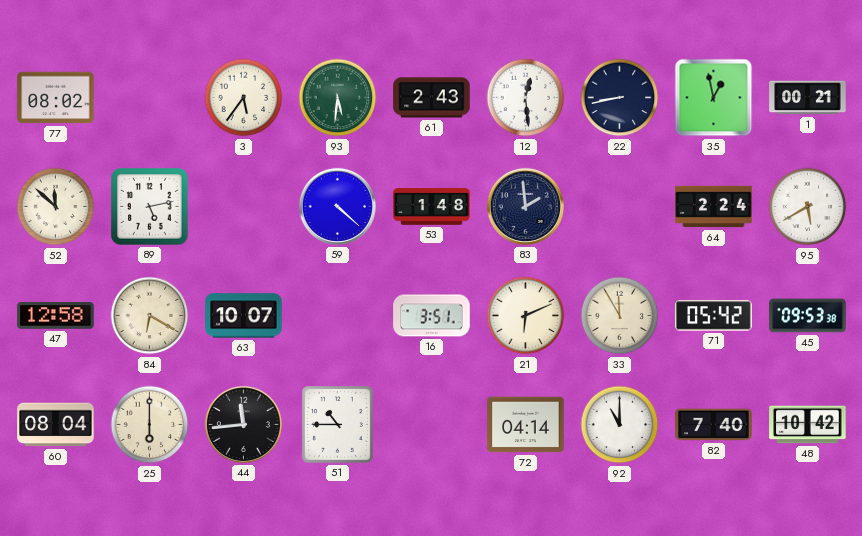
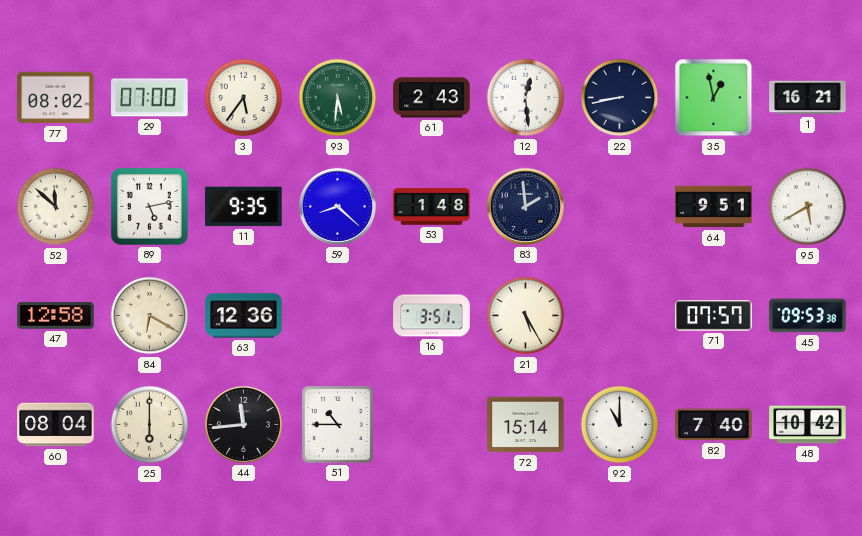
29: none -> 07:00
1: 00:21 -> 16:21
11: none -> 9:35
59: 4:22 -> 8:22
64: 2:24 -> 9:51
63: 10:07 -> 12:36
21: 6:11 -> 5:25
33: 11:55 -> none
71: 05:42 -> 07:57
72: 04:14 -> 15:14
